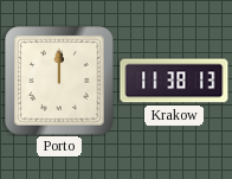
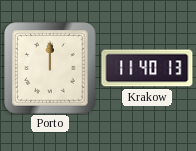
Krakow: 11:38 -> 11:40
